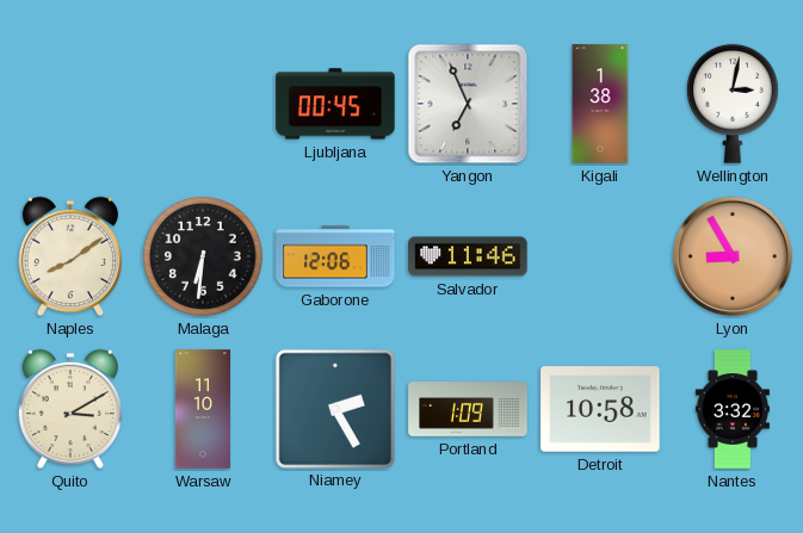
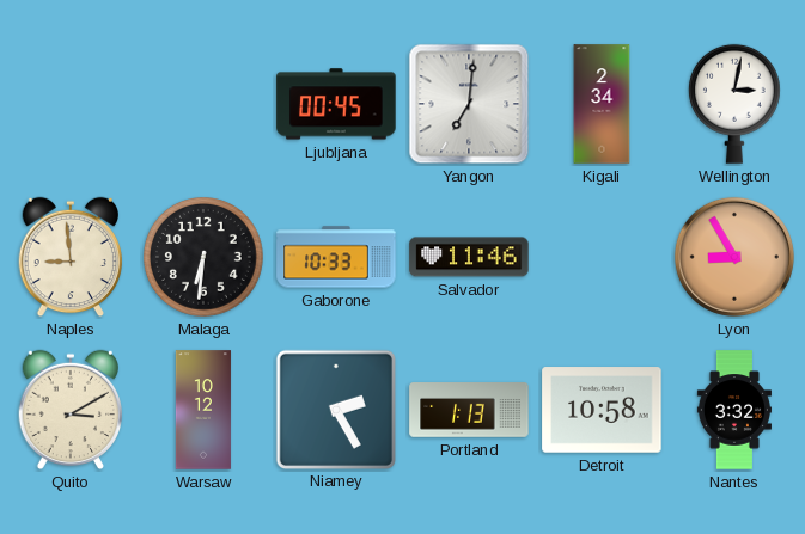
Yangon: 6:56 -> 7:01
Kigali: 1:38 -> 2:34
Naples: 8:09 -> 8:59
Gaborone: 12:06 -> 10:33
Warsaw: 11:10 -> 10:12
Portland: 1:09 -> 1:13
